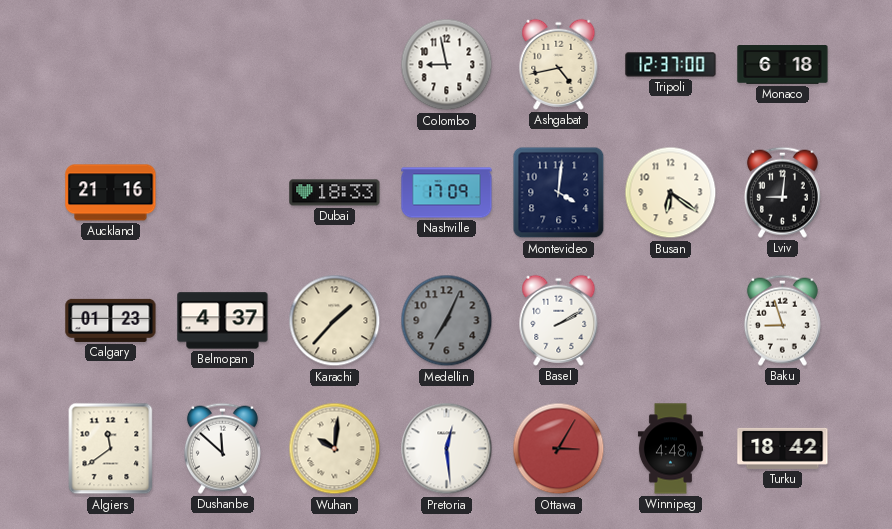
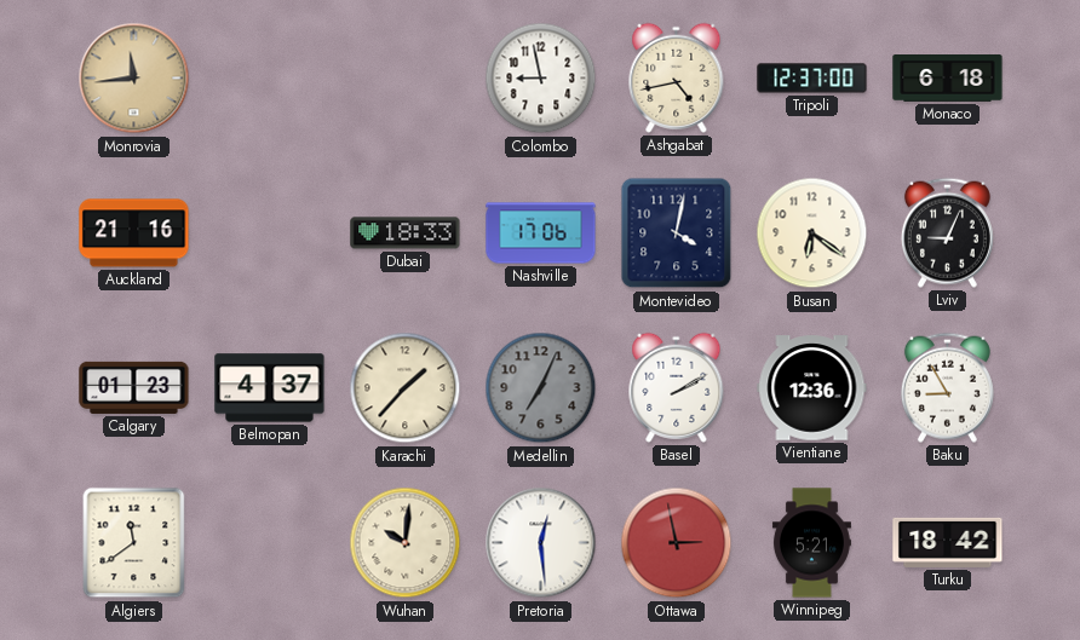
Monrovia: none -> 11:44
Nashville: 17:09 -> 17:06
Montevideo: 4:01 -> 4:02
Lviv: 9:01 -> 9:04
Vientiane: none -> 12:36
Baku: 8:57 -> 8:55
Dushanbe: 11:52 -> none
Ottawa: 3:05 -> 2:58
Winnipeg: 4:48 -> 5:21
